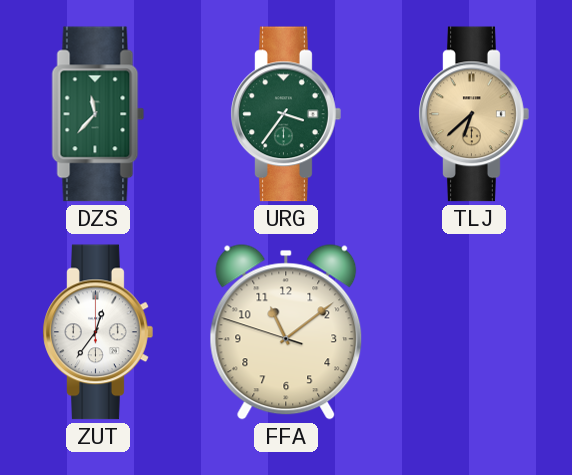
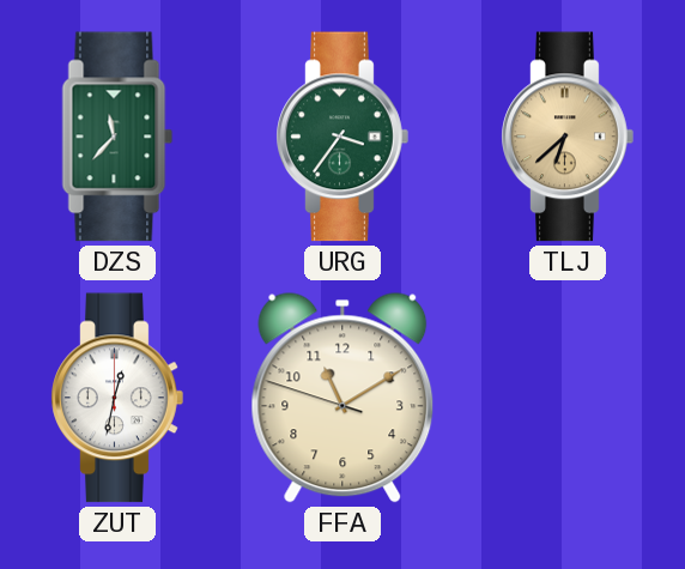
ZUT: 12:36 -> 12:32
FFA: 11:08 -> 11:09
